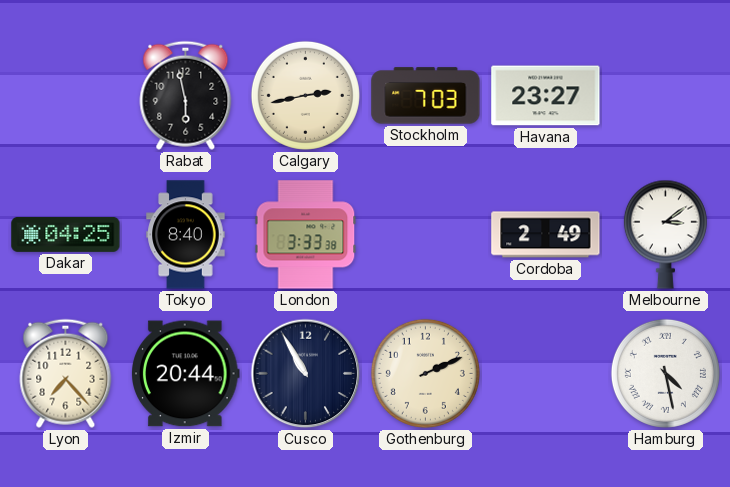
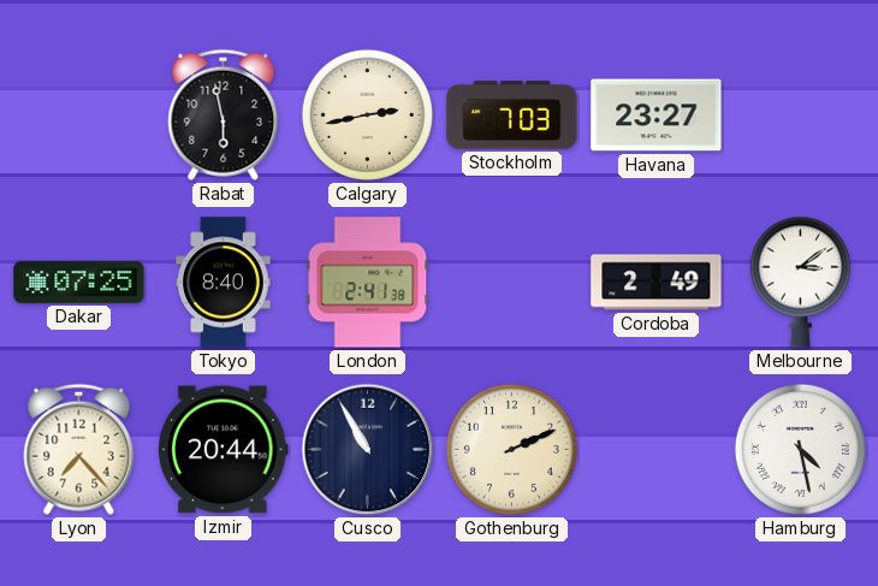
Dakar: 04:25 -> 07:25
London: 3:33 -> 2:41
